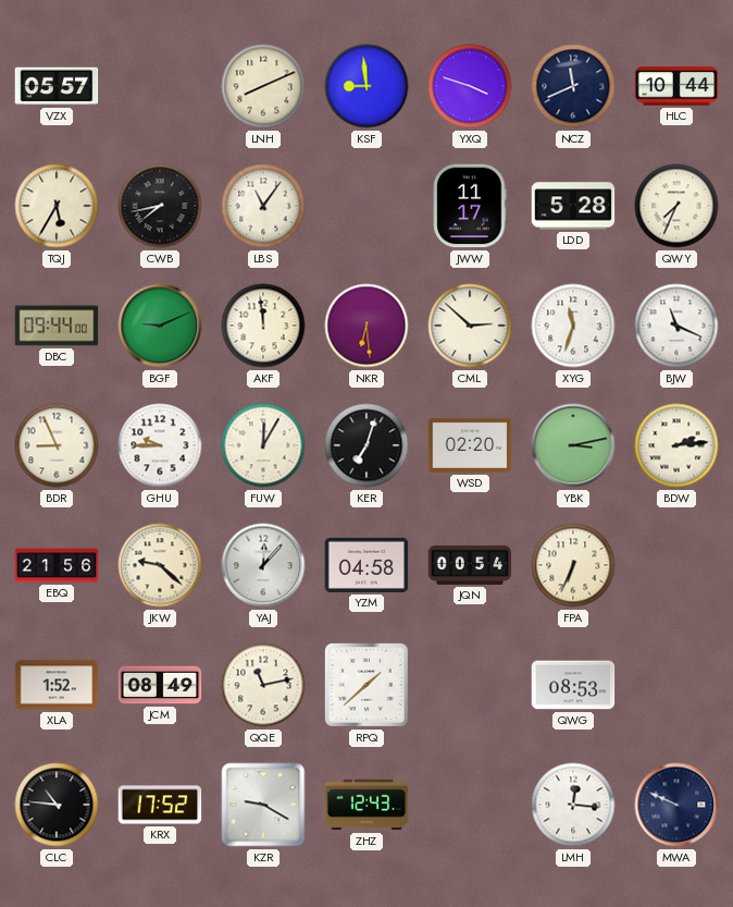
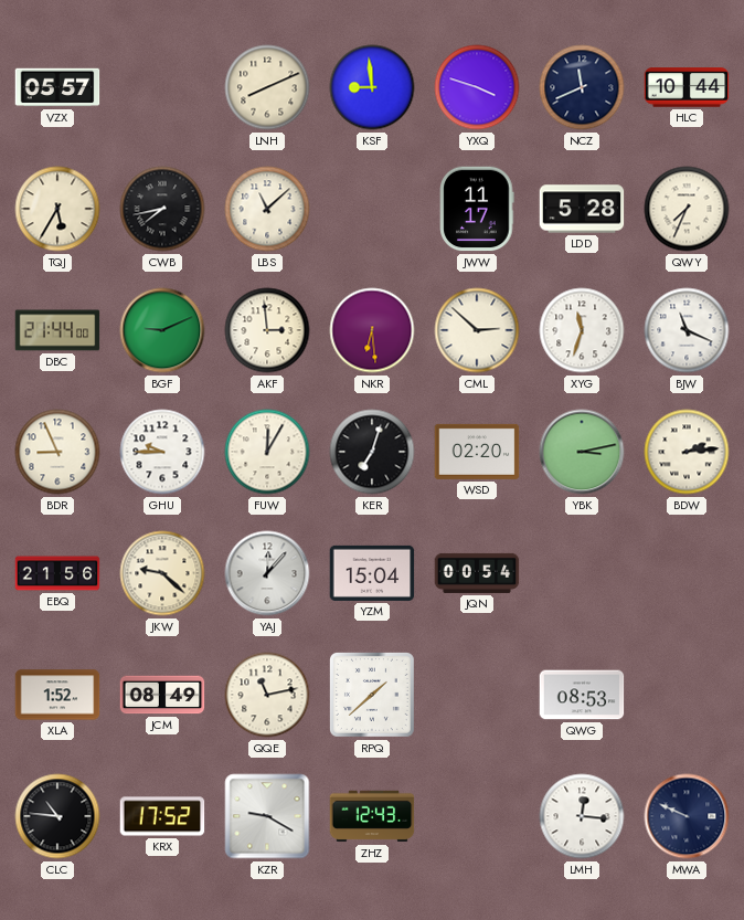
LBS: 11:06 -> 11:08
DBC: 09:44 -> 21:44
AKF: 11:59 -> 2:59
YZM: 04:58 -> 15:04
FPA: 6:34 -> none
